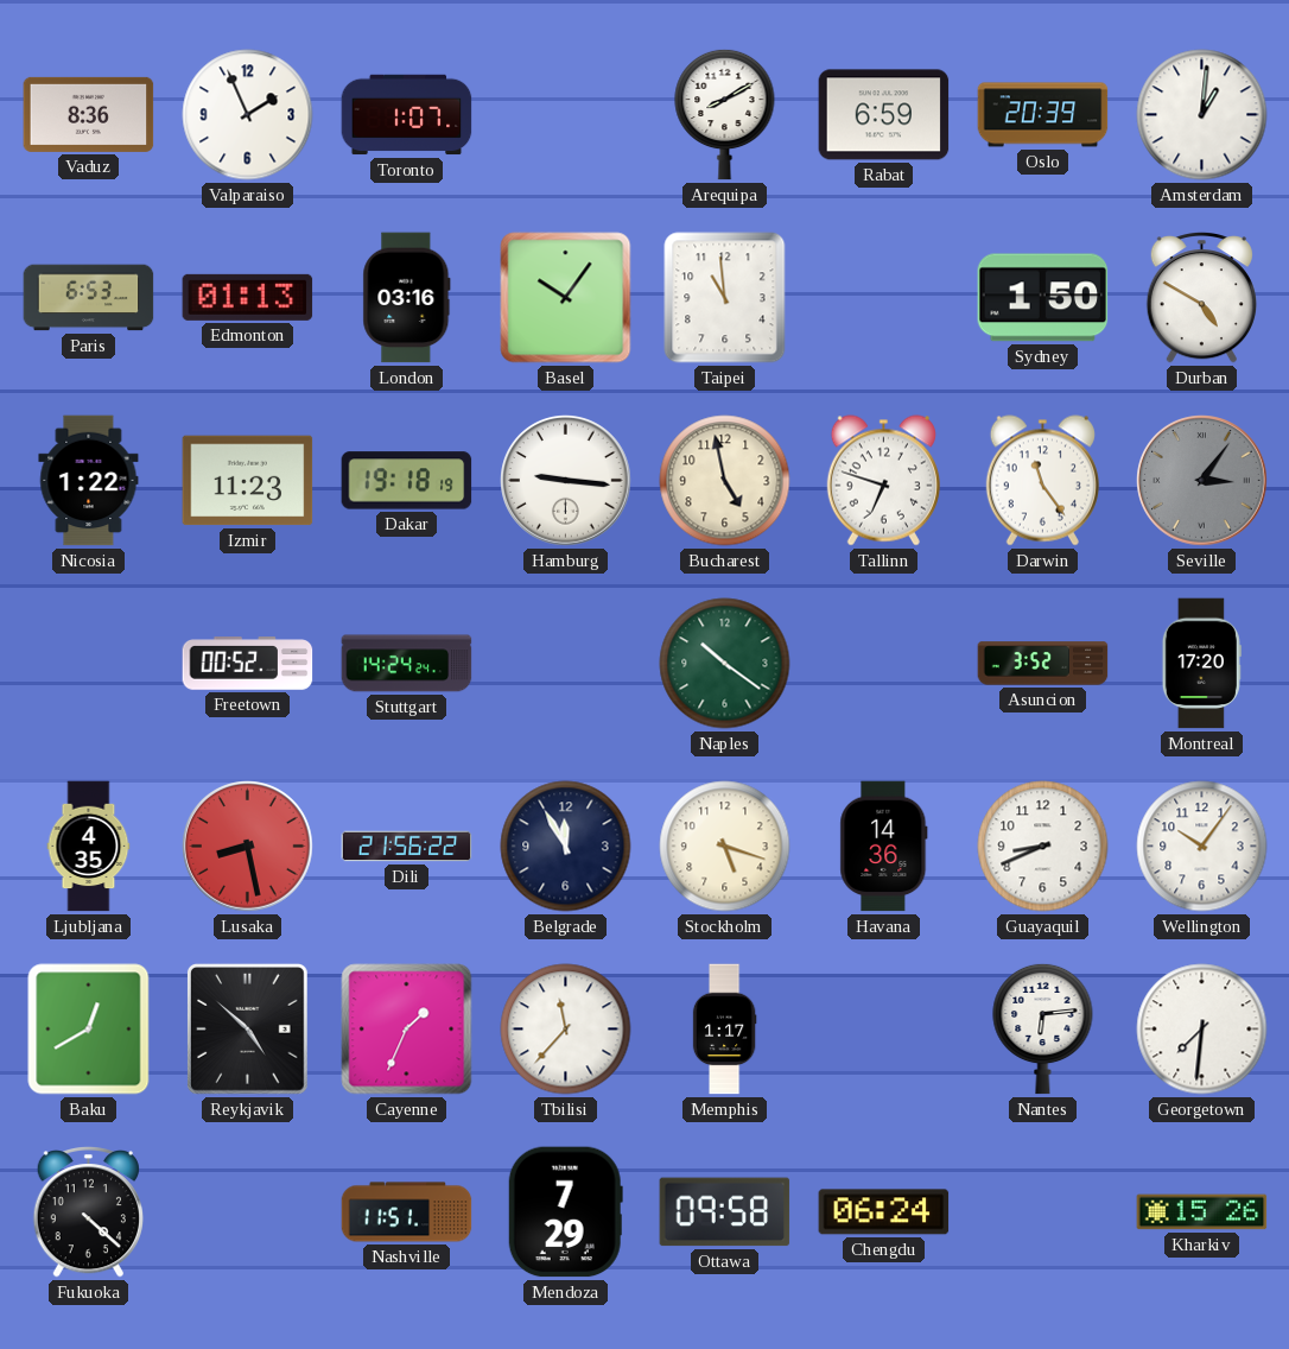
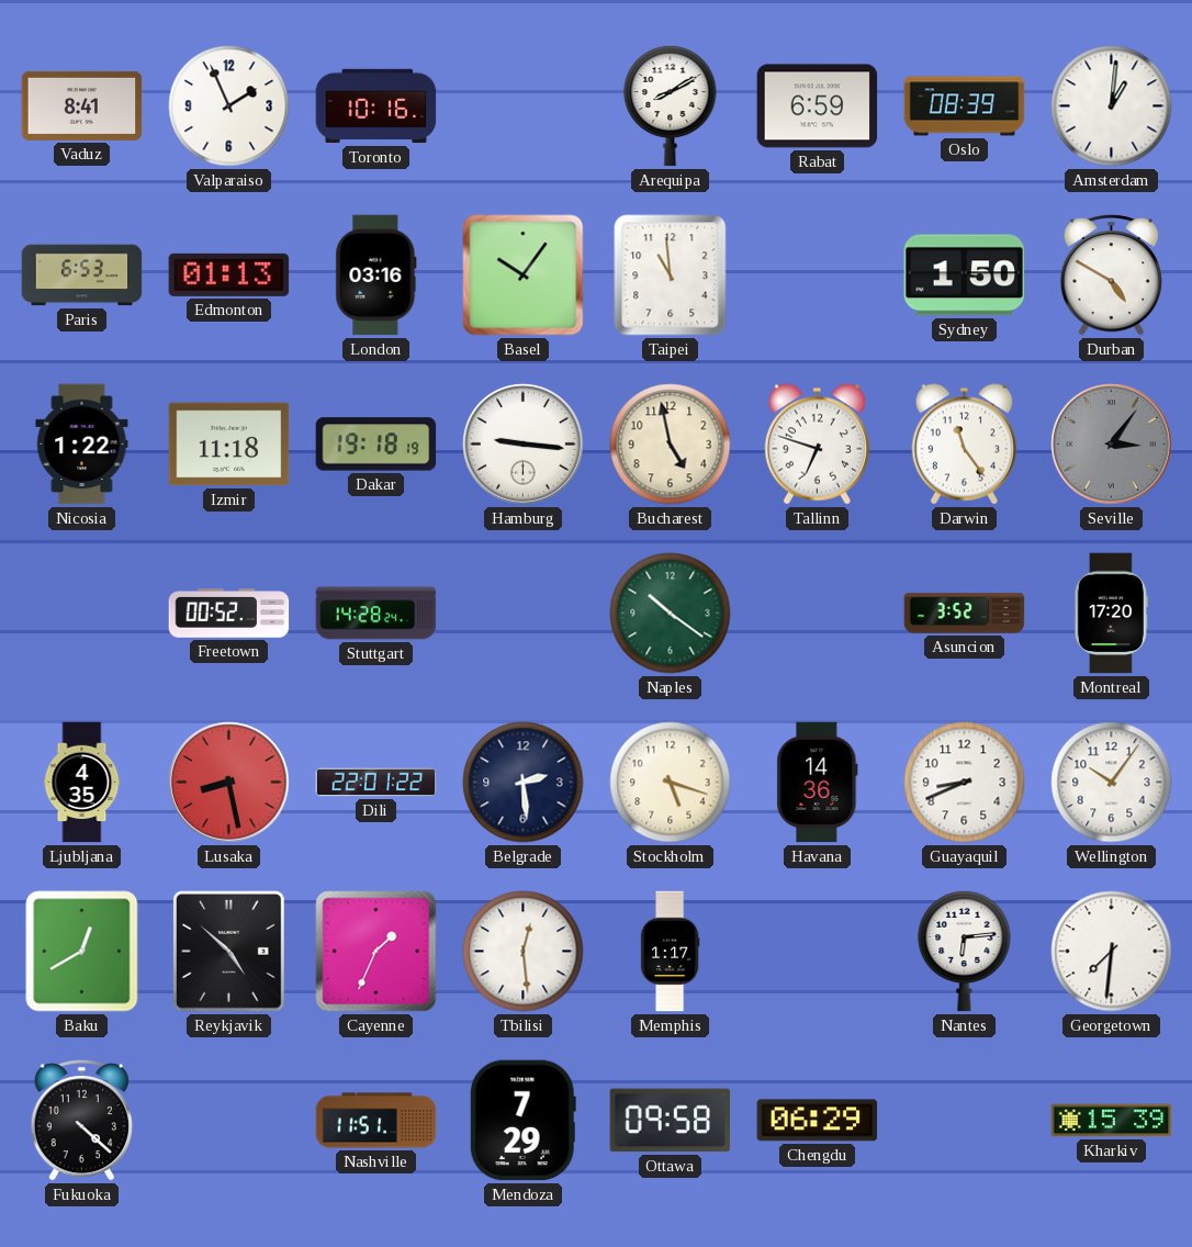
Vaduz: 8:36 -> 8:41
Toronto: 1:07 -> 10:16
Oslo: 20:39 -> 08:39
Izmir: 11:23 -> 11:18
Stuttgart: 14:24 -> 14:28
Dili: 21:56 -> 22:01
Belgrade: 11:55 -> 2:29
Tbilisi: 11:37 -> 12:29
Chengdu: 06:24 -> 06:29
Kharkiv: 15:26 -> 15:39
